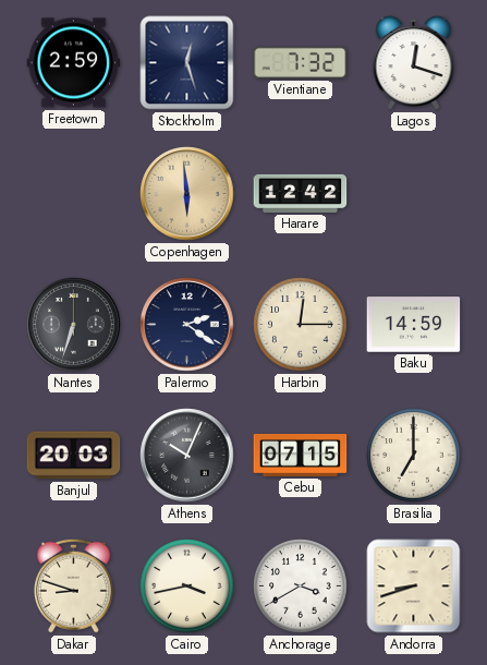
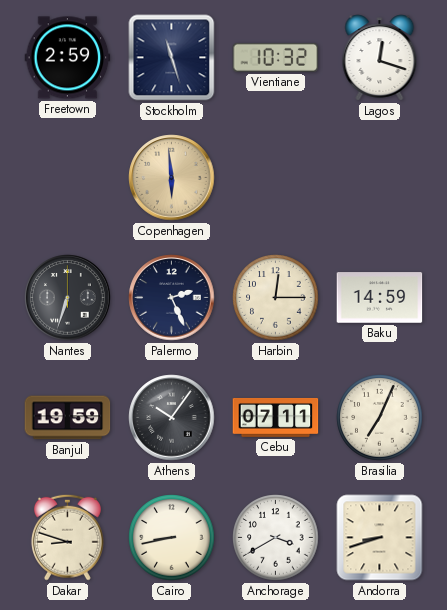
Stockholm: 12:27 -> 11:27
Vientiane: 7:32 -> 10:32
Harare: 12:42 -> none
Palermo: 2:21 -> 2:26
Banjul: 20:03 -> 19:59
Athens: 10:04 -> 10:06
Cebu: 07:15 -> 07:11
Brasilia: 7:00 -> 7:04
Cairo: 3:43 -> 8:43
